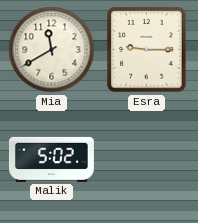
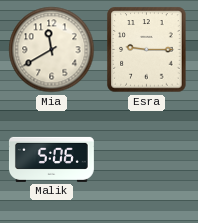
Malik: 5:02 -> 5:06
